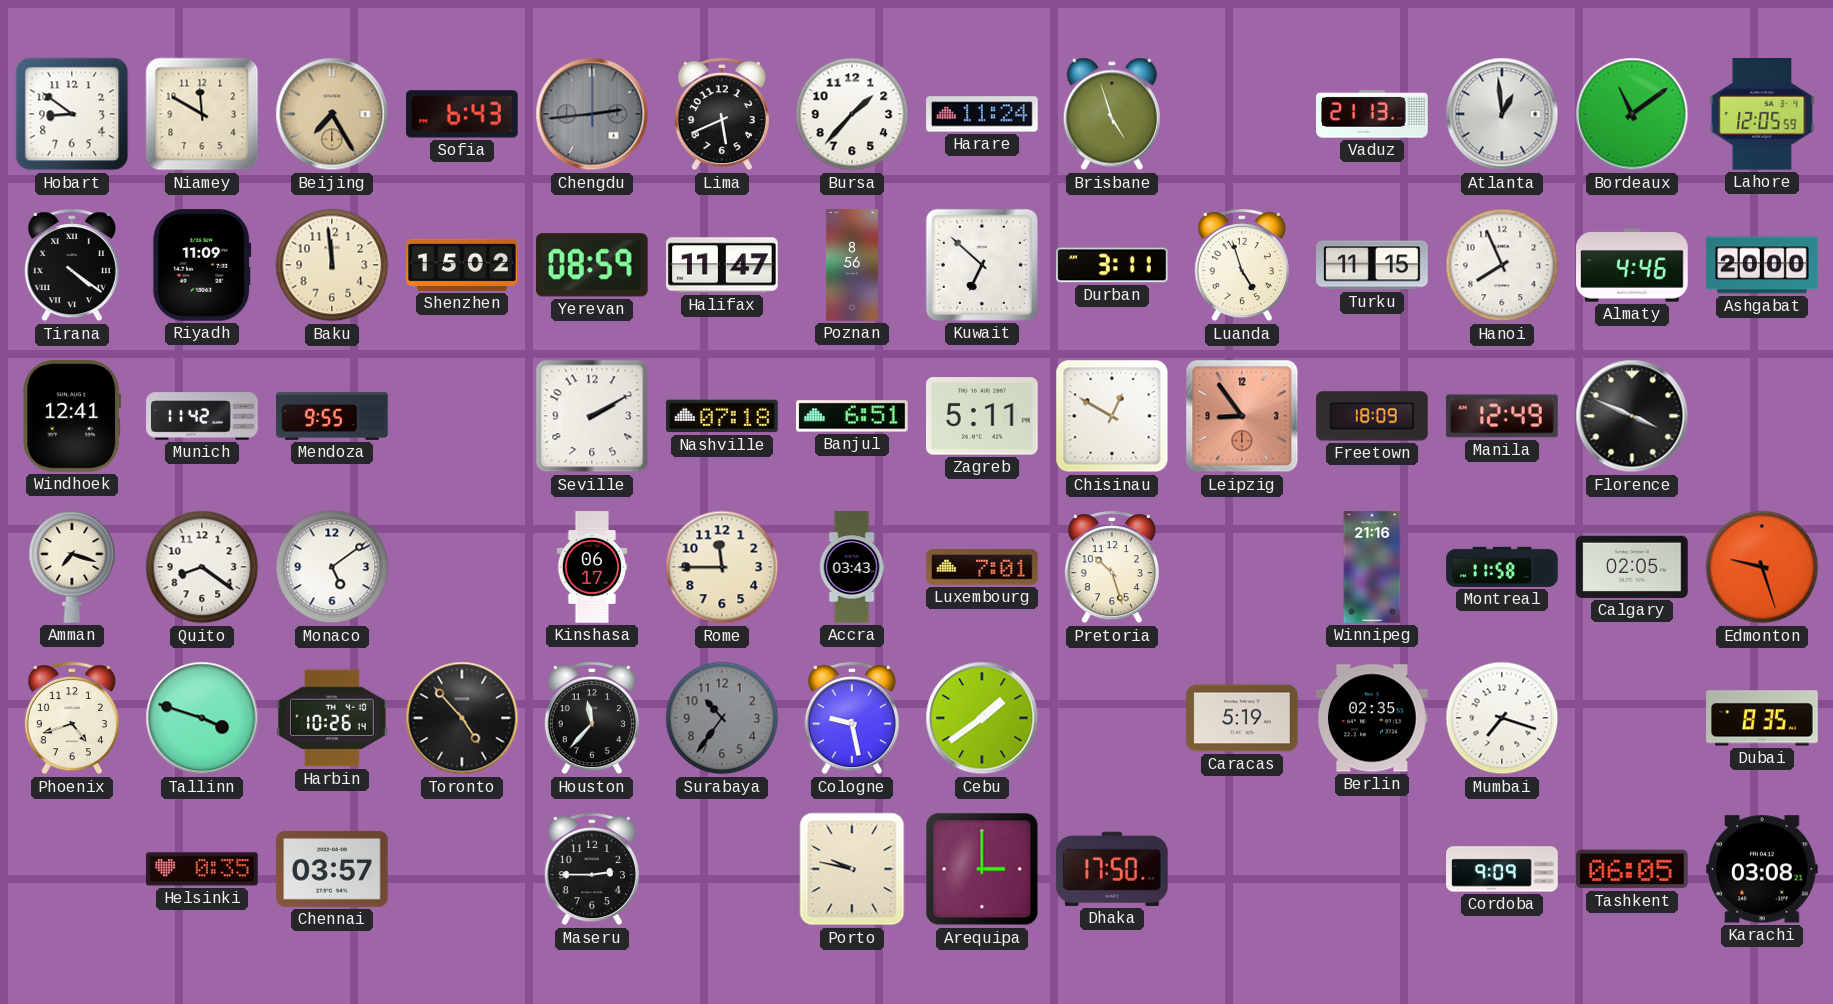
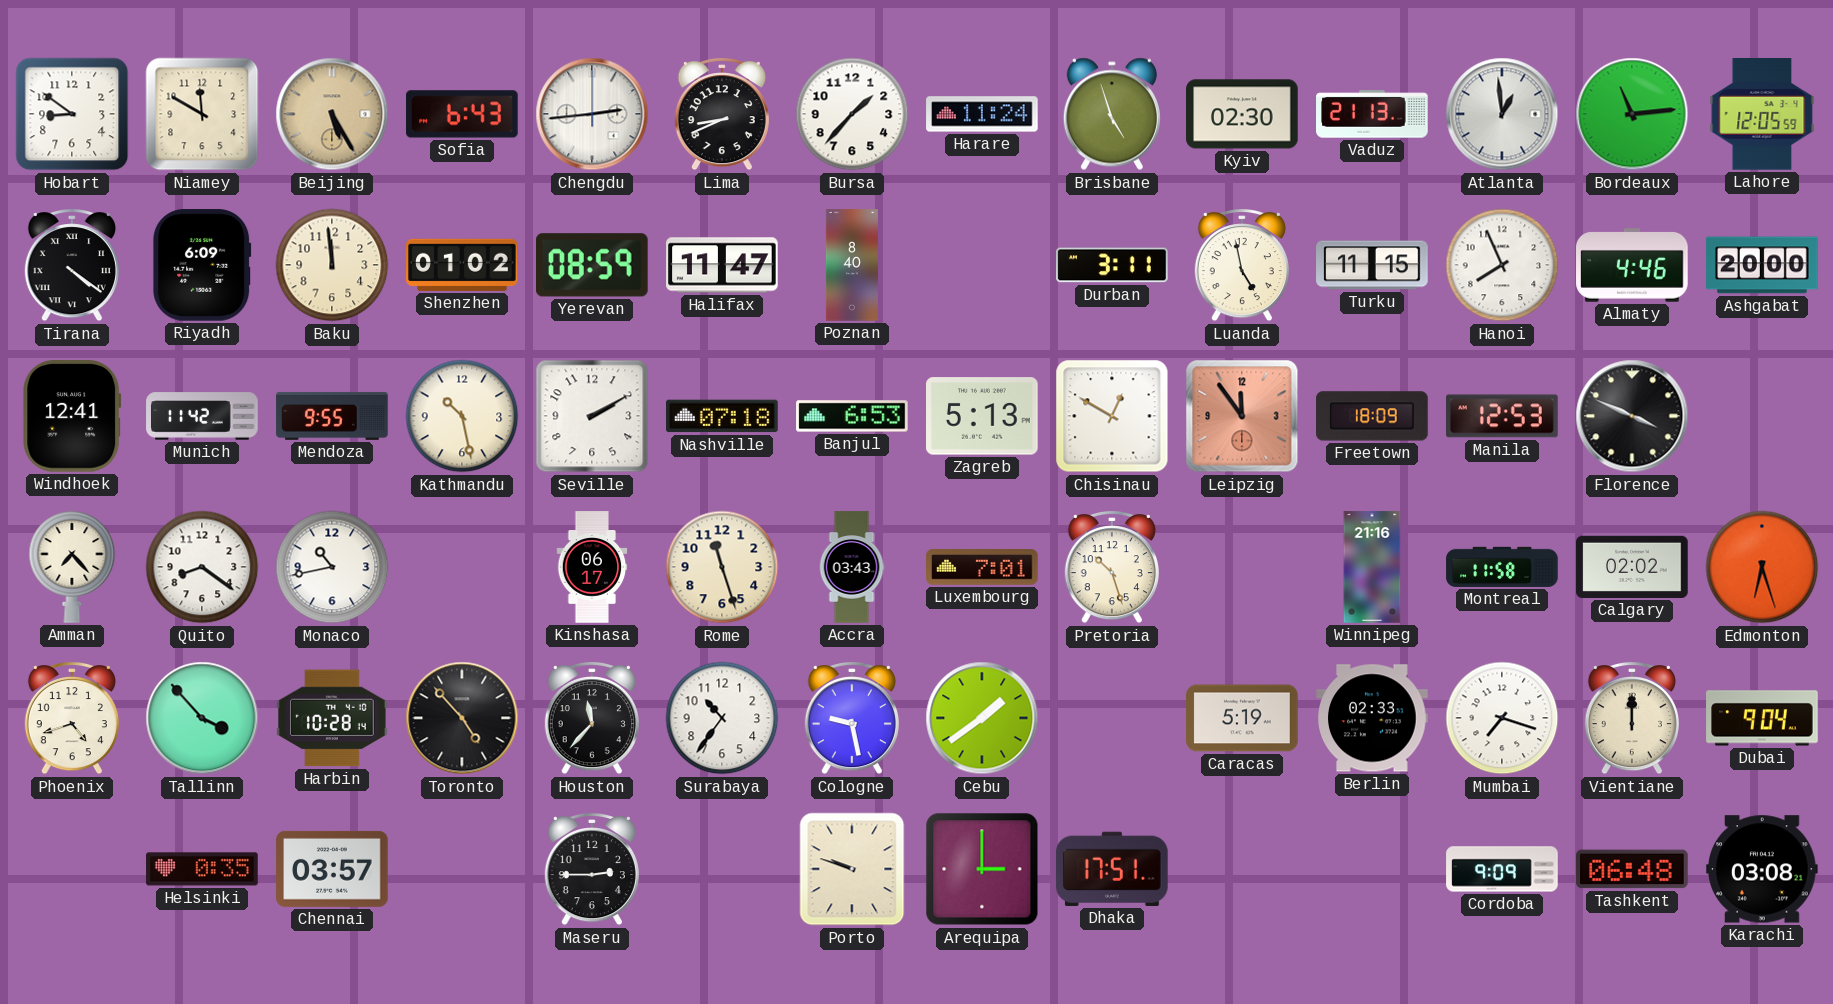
Beijing: 7:25 -> 5:25
Chengdu dial: grey -> white
Lima: 5:41 -> 8:41
Kyiv: none -> 02:30
Bordeaux: 11:09 -> 11:14
Riyadh: 11:09 -> 6:09
Shenzhen: 15:02 -> 01:02
Poznan: 8:56 -> 8:40
Kuwait: 6:52 -> none
Luanda: 4:57 -> 4:58
Kathmandu: none -> 10:28
Banjul: 6:51 -> 6:53
Zagreb: 5:11 -> 5:13
Leipzig: 8:54 -> 11:54
Manila: 12:49 -> 12:53
Amman: 7:18 -> 7:23
Monaco: 5:09 -> 10:43
Rome: 11:45 -> 11:27
Calgary: 02:05 -> 02:02
Edmonton: 9:27 -> 6:27
Tallinn: 3:48 -> 3:53
Harbin: 10:26 -> 10:28
Surabaya dial: grey -> white
Berlin: 02:35 -> 02:33
Vientiane: none -> 12:00
Dubai: 8:35 -> 9:04
Porto: 9:47 -> 9:48
Dhaka: 17:50 -> 17:51
Tashkent: 06:05 -> 06:48
